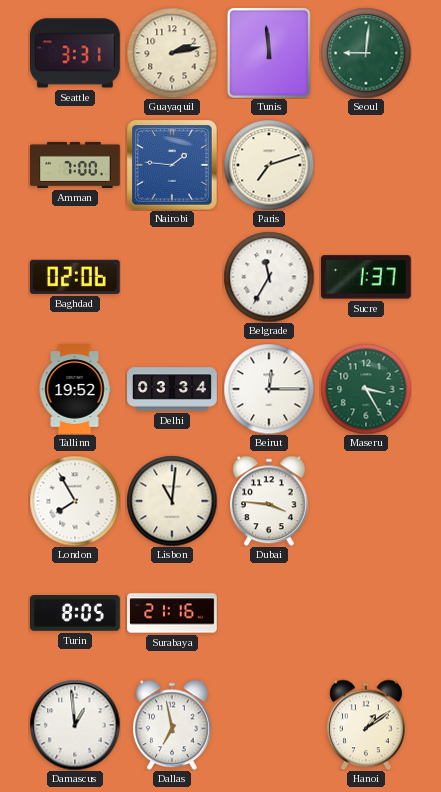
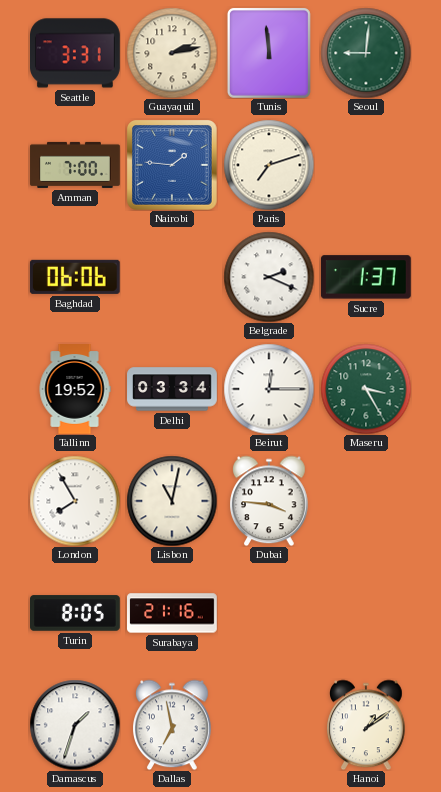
Baghdad: 02:06 -> 06:06
Belgrade: 11:35 -> 2:19
Lisbon: 11:01 -> 11:02
Damascus: 12:59 -> 1:33
